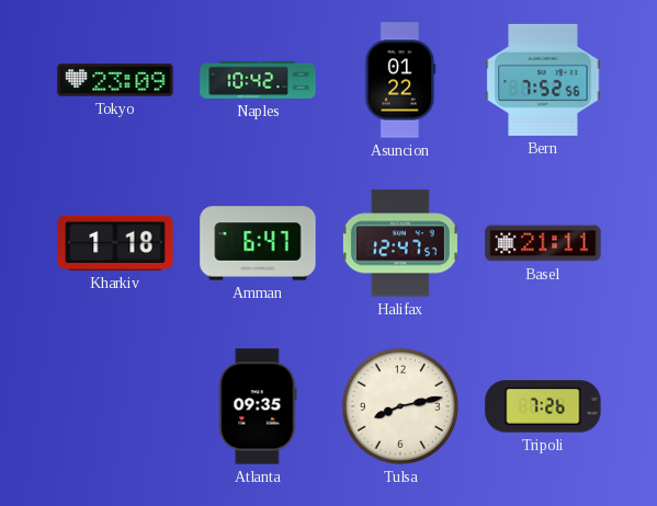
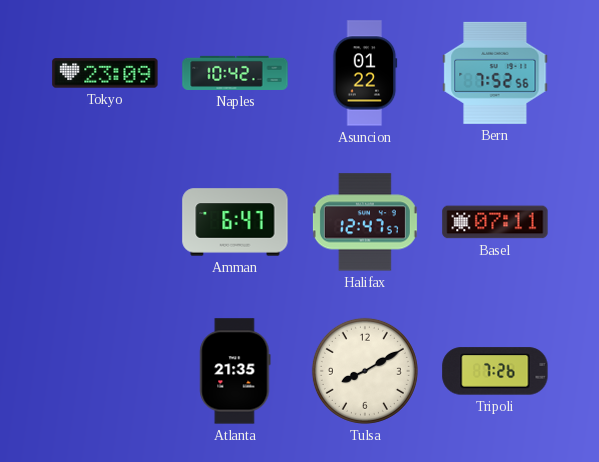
Kharkiv: 1:18 -> none
Basel: 21:11 -> 07:11
Atlanta: 09:35 -> 21:35
Tulsa: 8:13 -> 8:10
